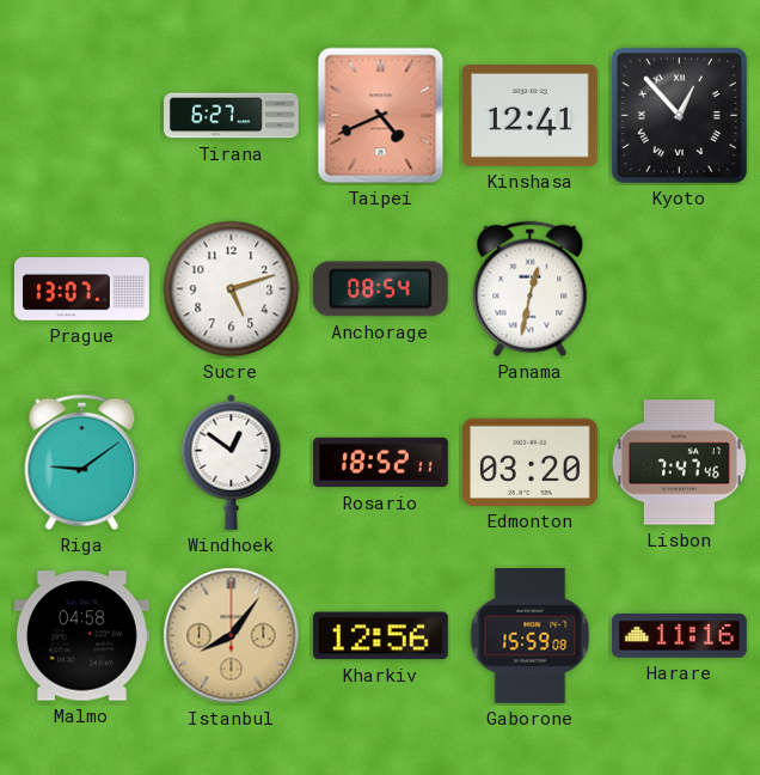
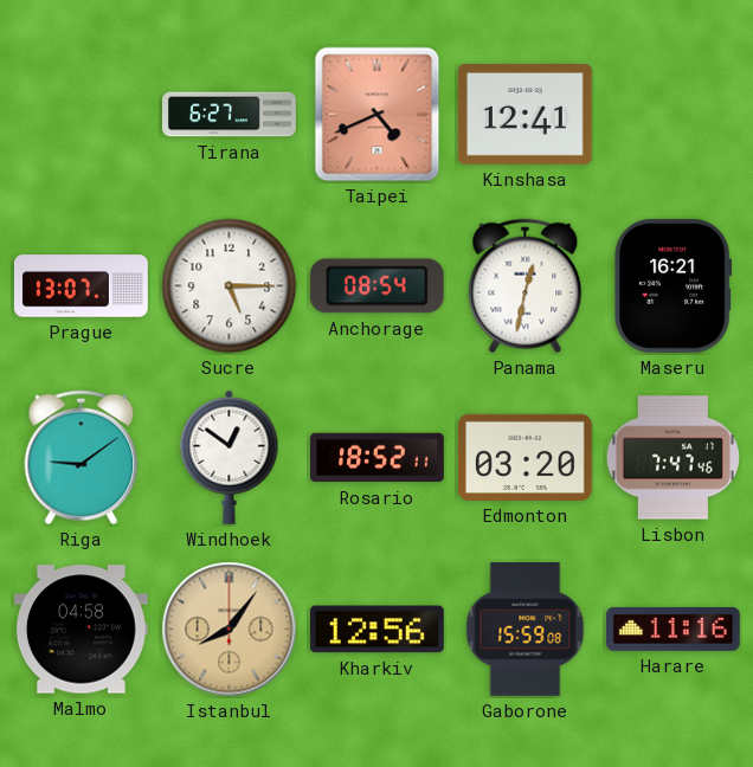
Kyoto: 12:53 -> none
Sucre: 5:12 -> 5:15
Maseru: none -> 16:21
